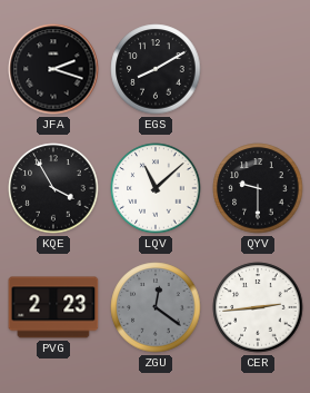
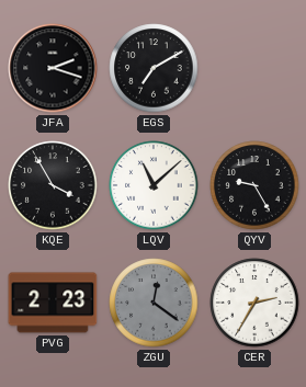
EGS: 8:10 -> 7:10
QYV: 9:30 -> 9:25
CER: 2:44 -> 2:35
